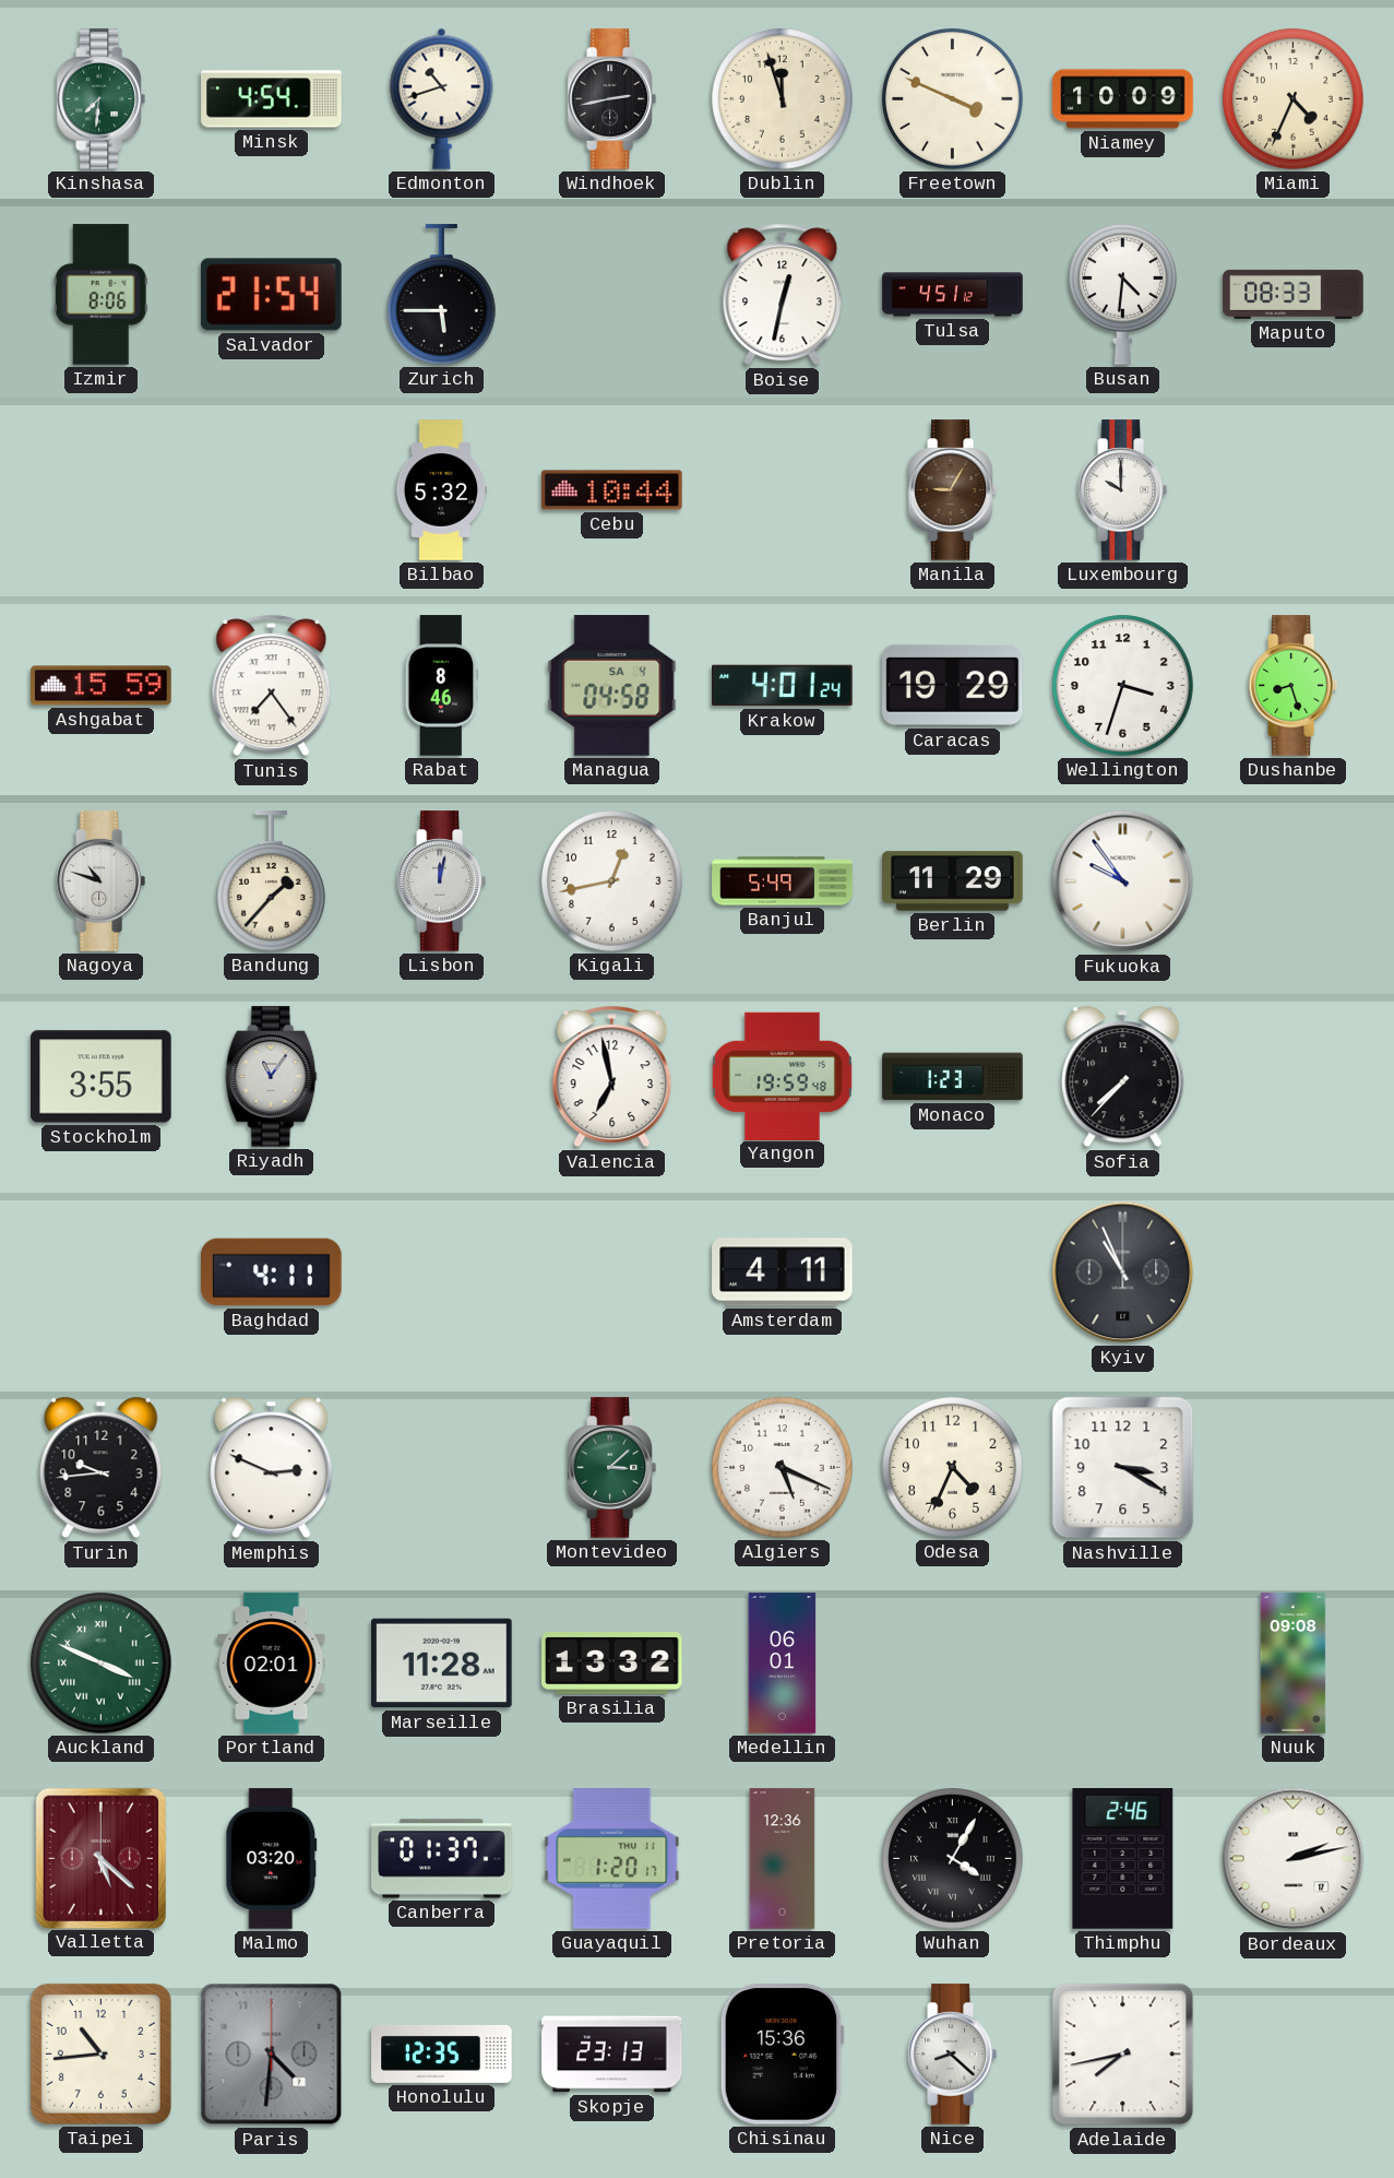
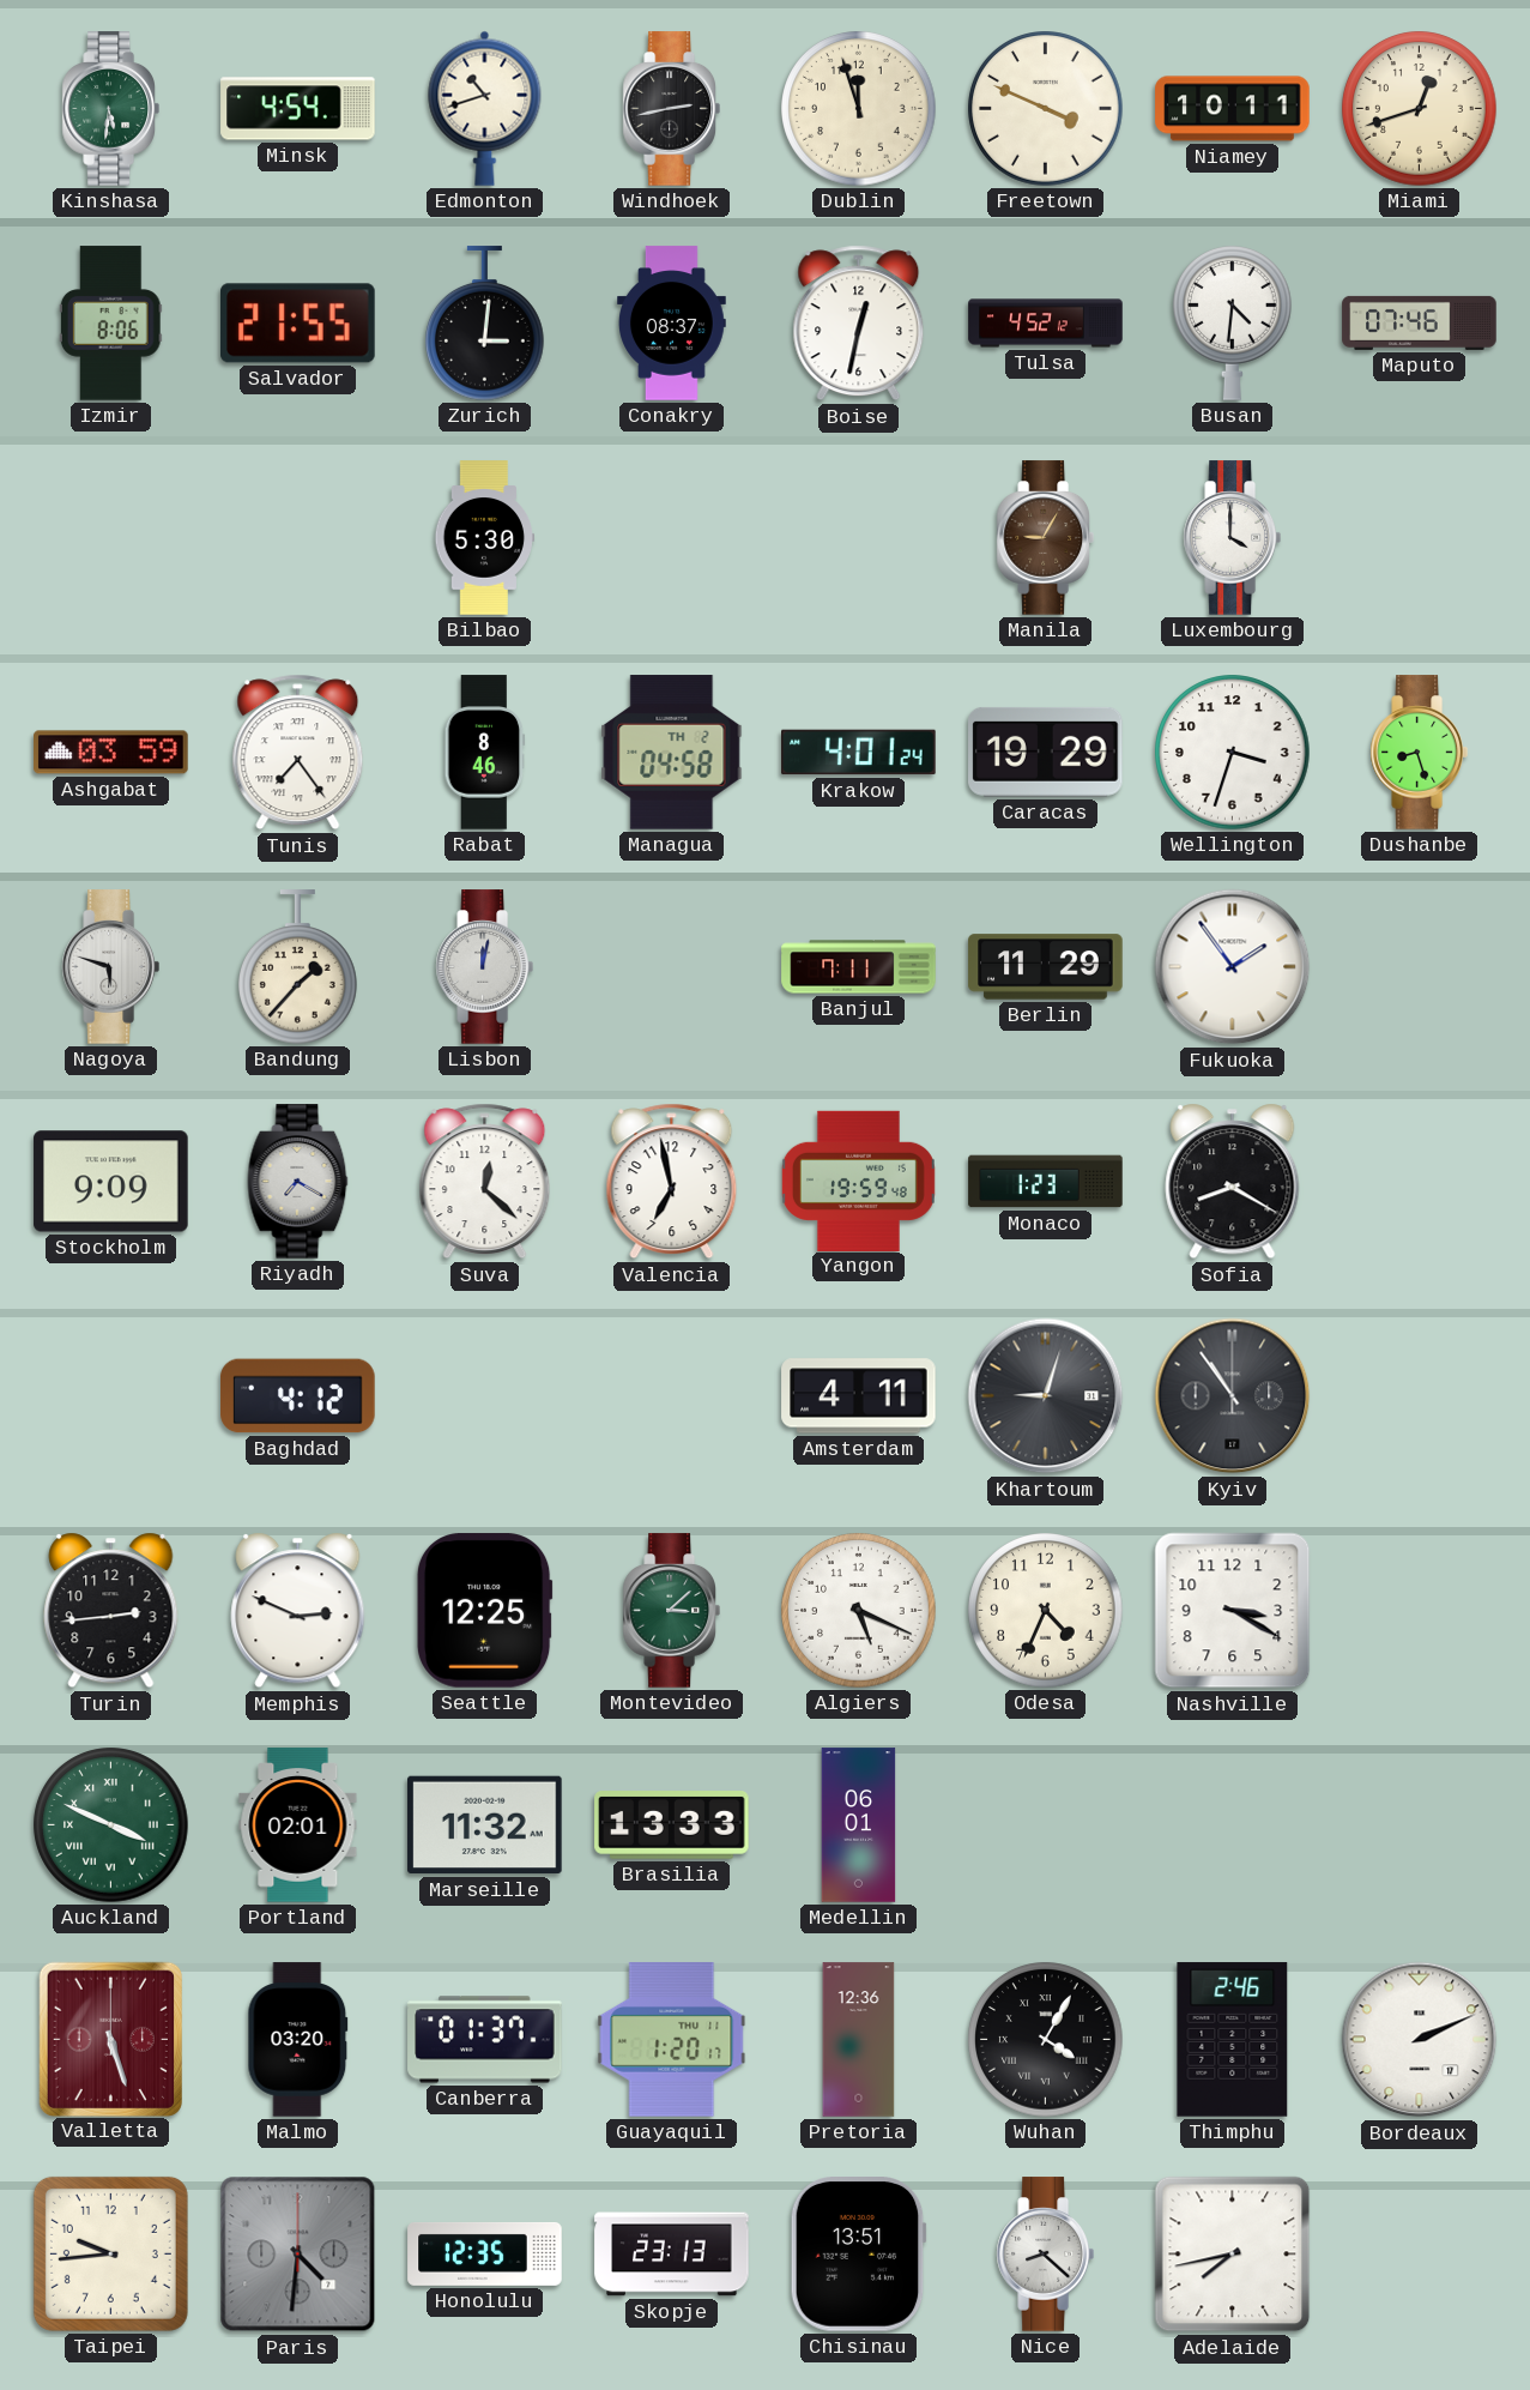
Kinshasa: 7:31 -> 5:31
Niamey: 10:09 -> 10:11
Miami: 4:34 -> 12:42
Salvador: 21:54 -> 21:55
Zurich: 5:45 -> 3:01
Conakry: none -> 08:37
Tulsa: 4:51 -> 4:52
Maputo: 08:33 -> 07:46
Bilbao: 5:32 -> 5:30
Cebu: 10:44 -> none
Luxembourg: 10:00 -> 4:00
Ashgabat: 15:59 -> 03:59
Managua date: SA 4 -> TH 2
Nagoya: 10:48 -> 5:48
Kigali: 12:43 -> none
Banjul: 5:49 -> 7:11
Fukuoka: 9:54 -> 1:54
Stockholm: 3:55 -> 9:09
Riyadh: 11:06 -> 7:20
Suva: none -> 12:22
Sofia: 7:37 -> 8:20
Baghdad: 4:11 -> 4:12
Khartoum: none -> 9:03
Kyiv: 10:56 -> 10:54
Turin: 9:44 -> 2:44
Seattle: none -> 12:25
Marseille: 11:28 -> 11:32
Brasilia: 13:32 -> 13:33
Nuuk: 09:08 -> none
Valletta: 5:22 -> 5:27
Bordeaux: 2:13 -> 2:11
Taipei: 10:44 -> 9:44
Chisinau: 15:36 -> 13:51
